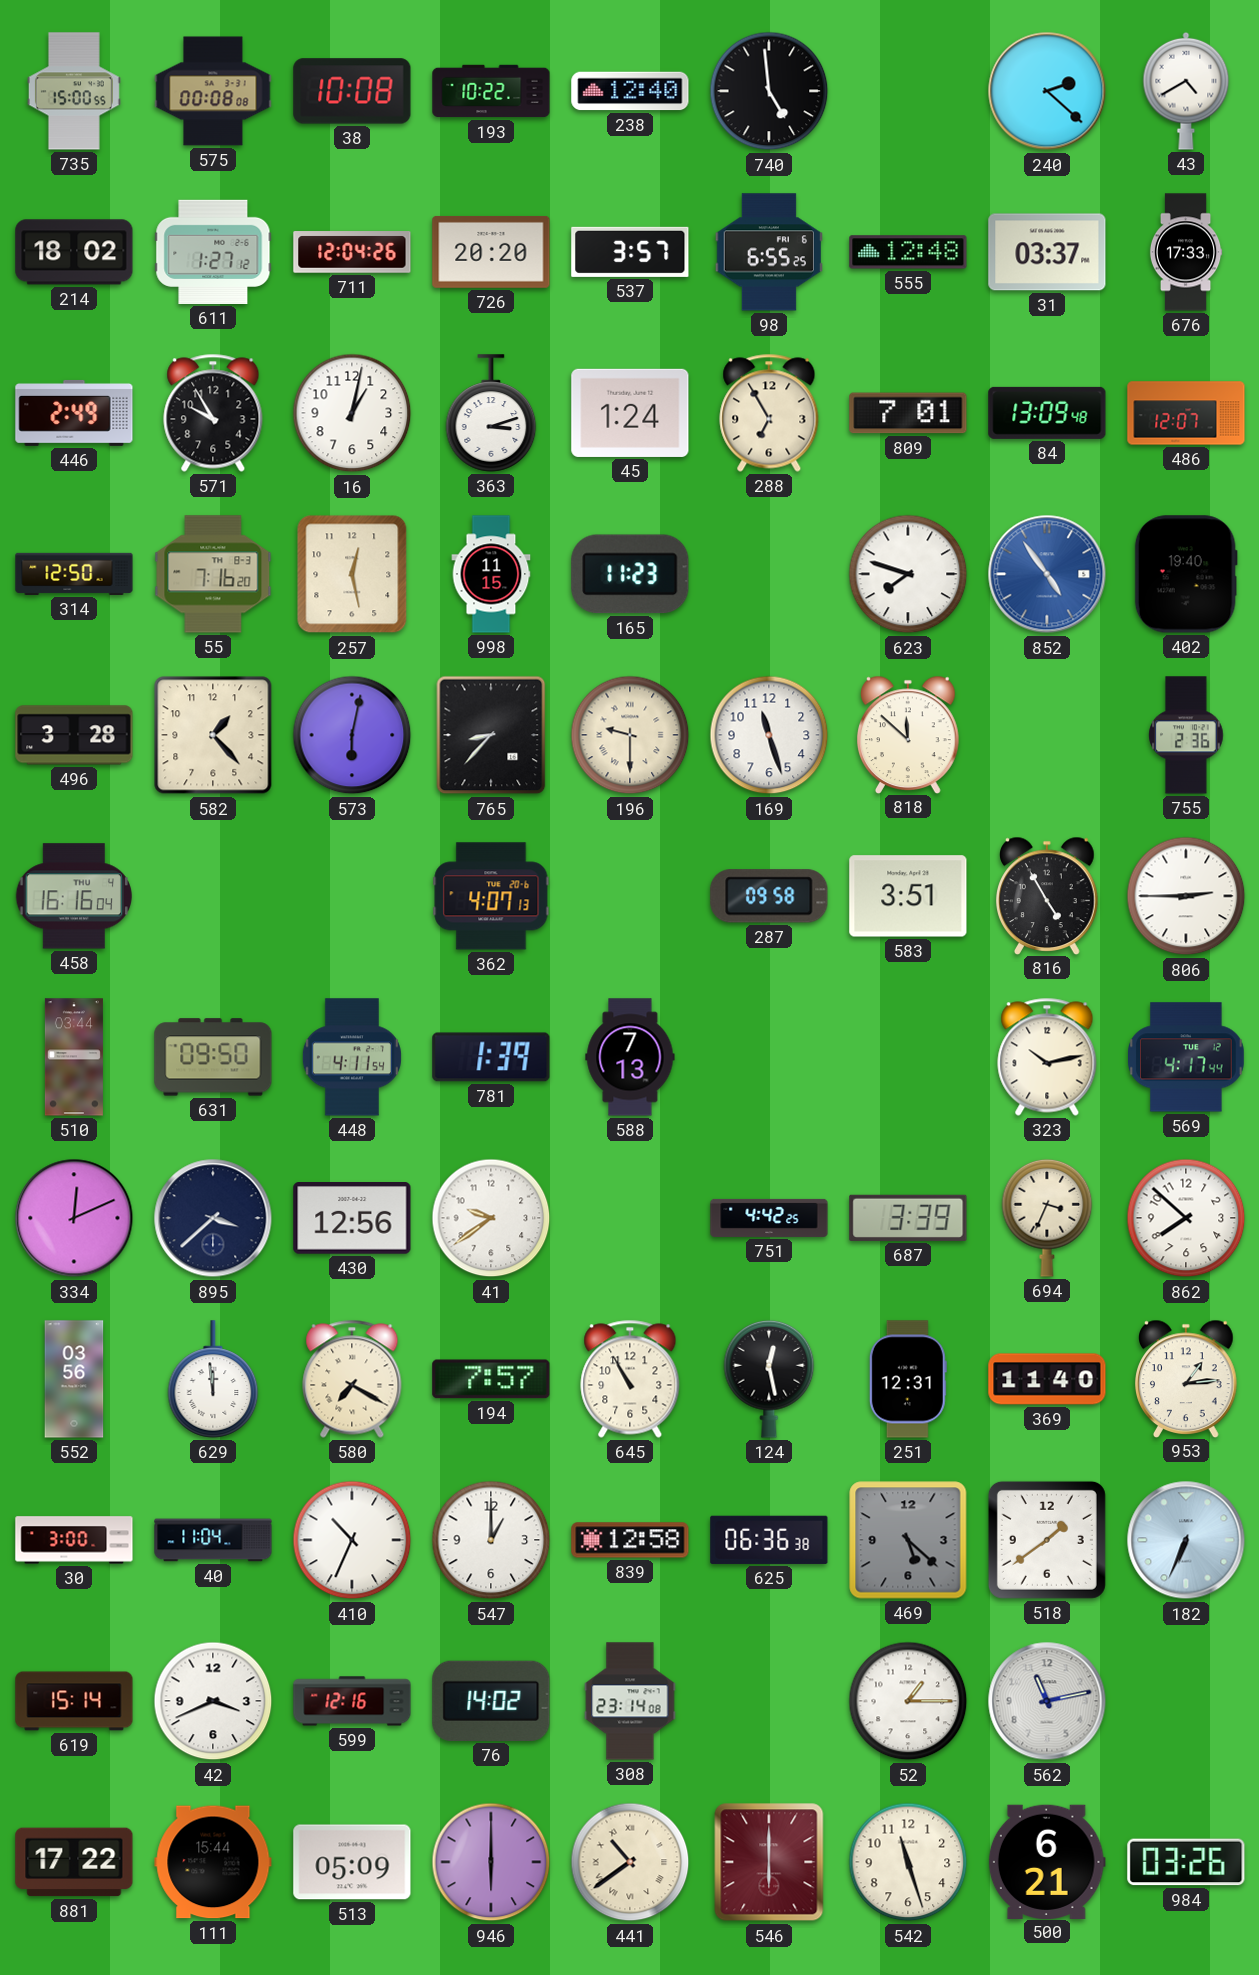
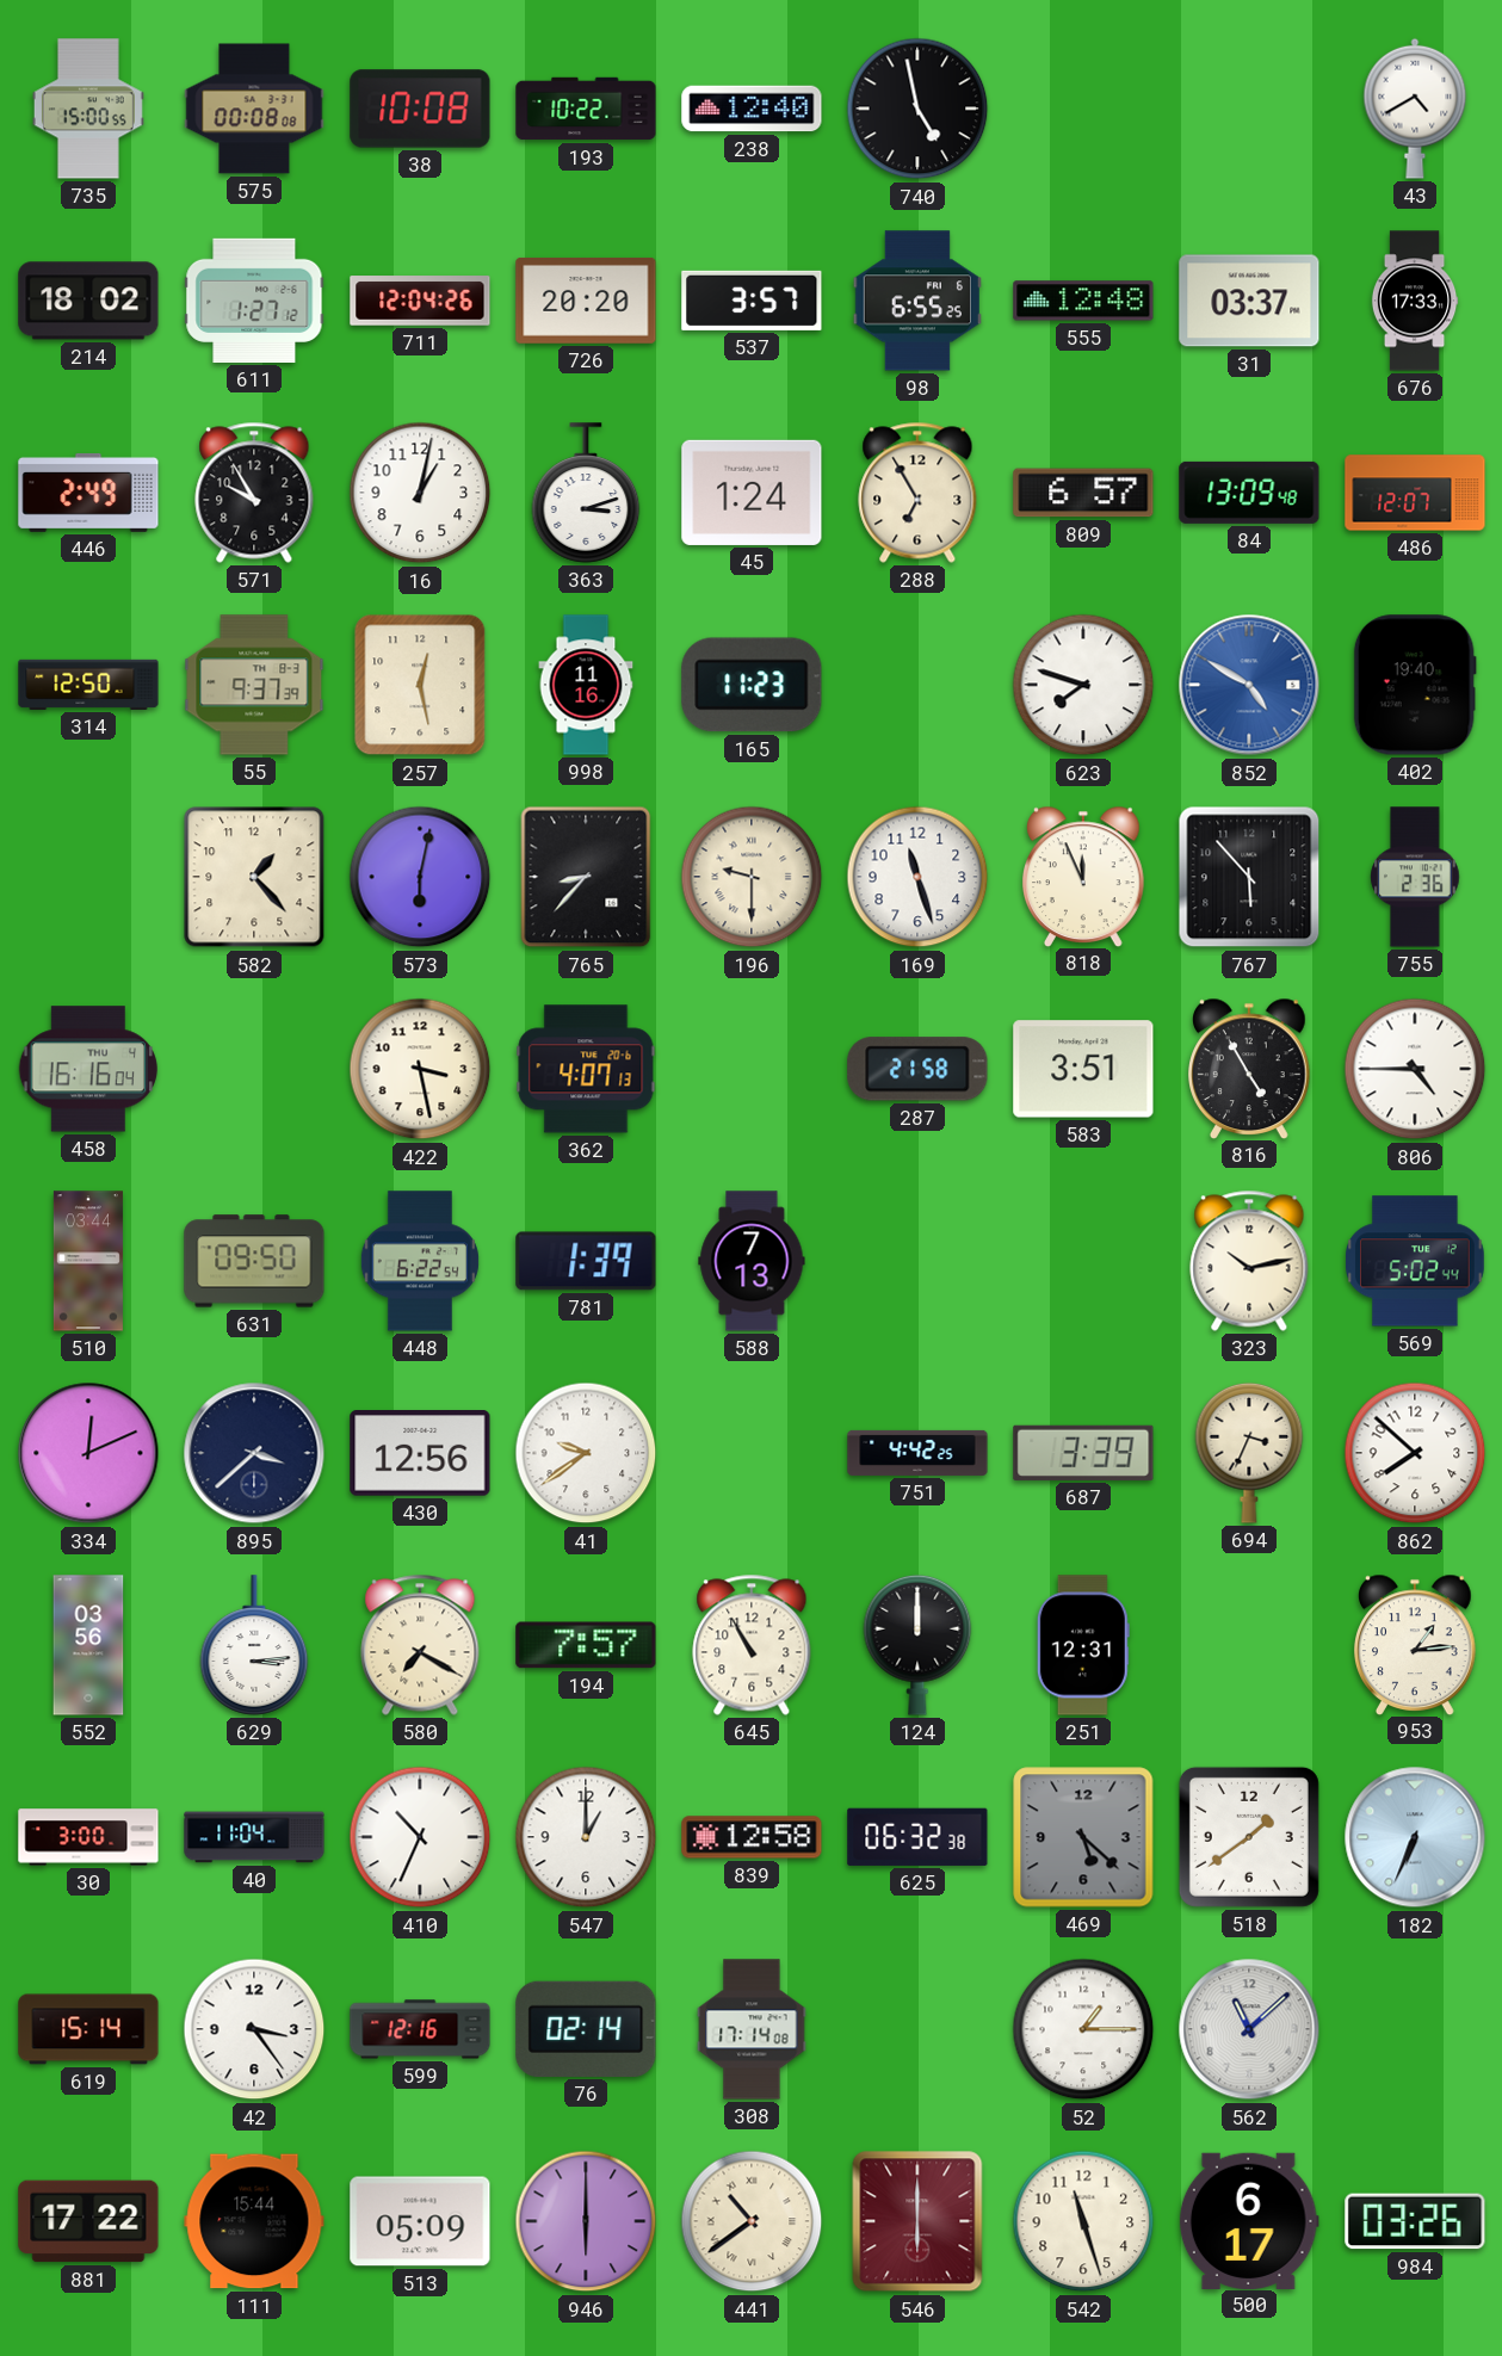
740: 4:59 -> 4:58
240: 2:22 -> none
809: 7:01 -> 6:57
55: 7:16 -> 9:37
998: 11:15 -> 11:16
852: 4:54 -> 4:50
496: 3:28 -> none
818: 11:52 -> 11:56
767: none -> 5:53
422: none -> 3:28
287: 09:58 -> 21:58
806: 2:45 -> 4:45
448: 4:11 -> 6:22
569: 4:17 -> 5:02
629: 11:59 -> 3:14
124: 12:28 -> 12:00
369: 11:40 -> none
625: 06:36 -> 06:32
42: 3:41 -> 3:24
76: 14:02 -> 02:14
308: 23:14 -> 17:14
562: 11:13 -> 11:08
500: 6:21 -> 6:17
